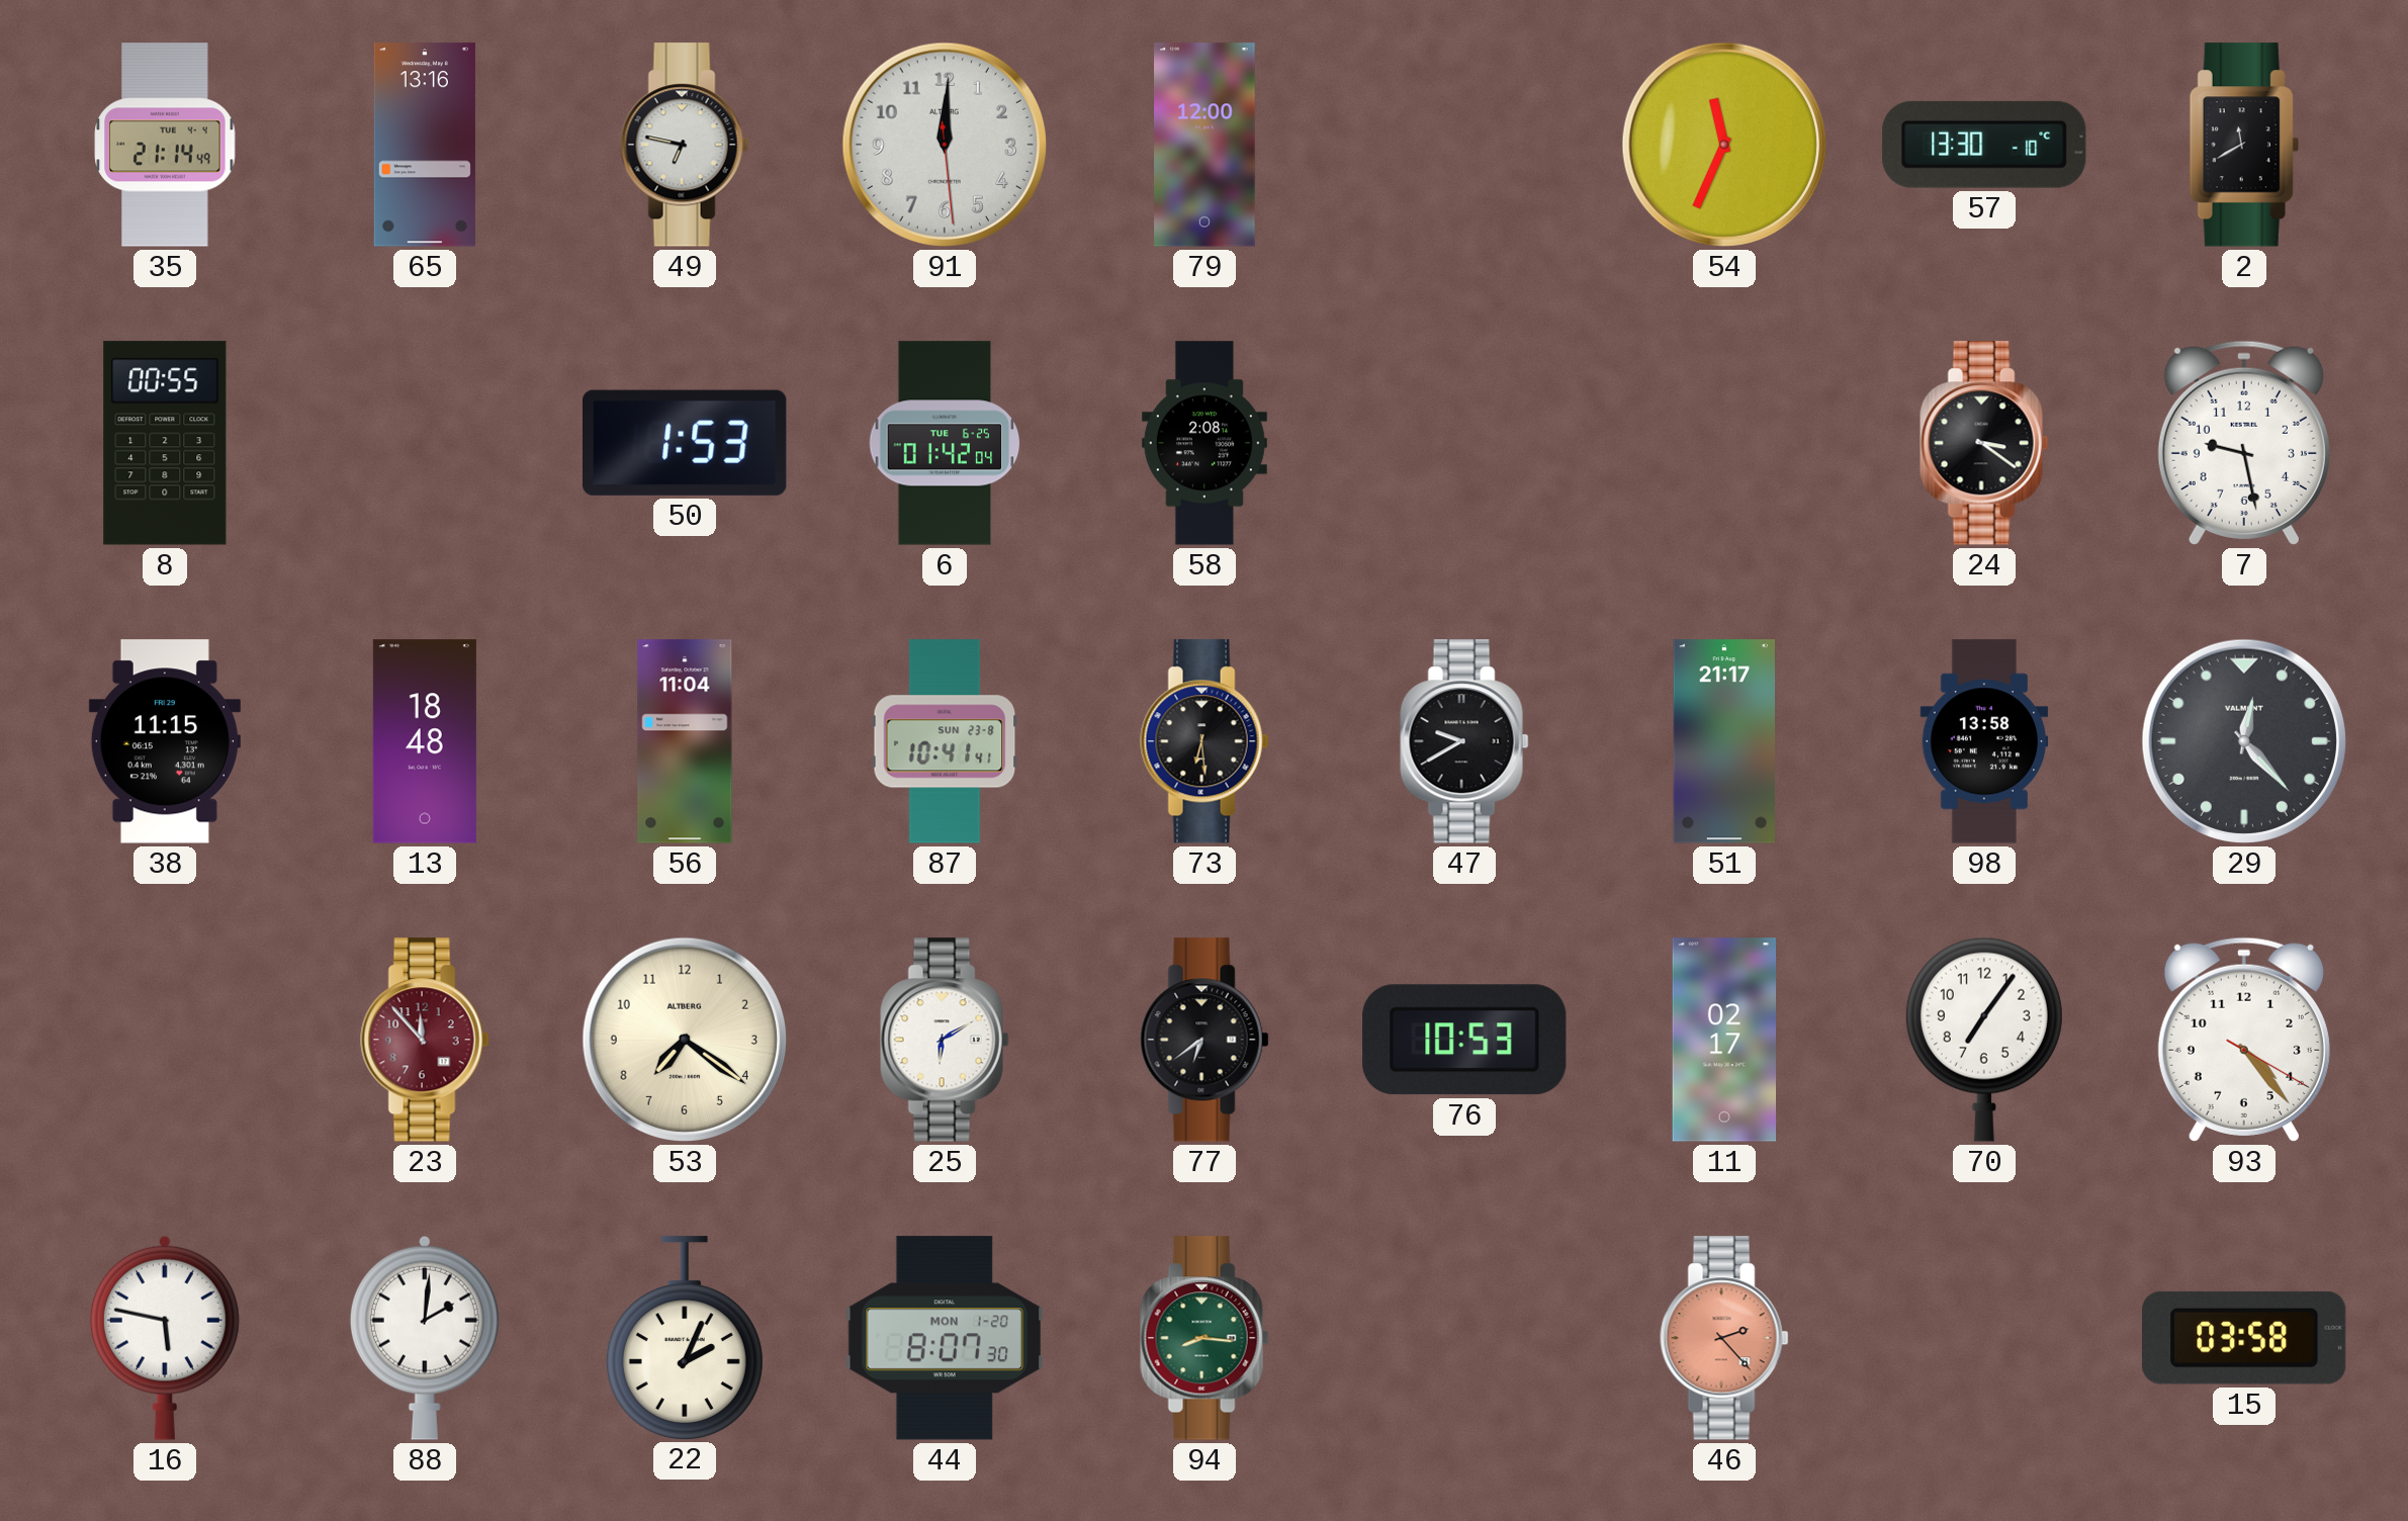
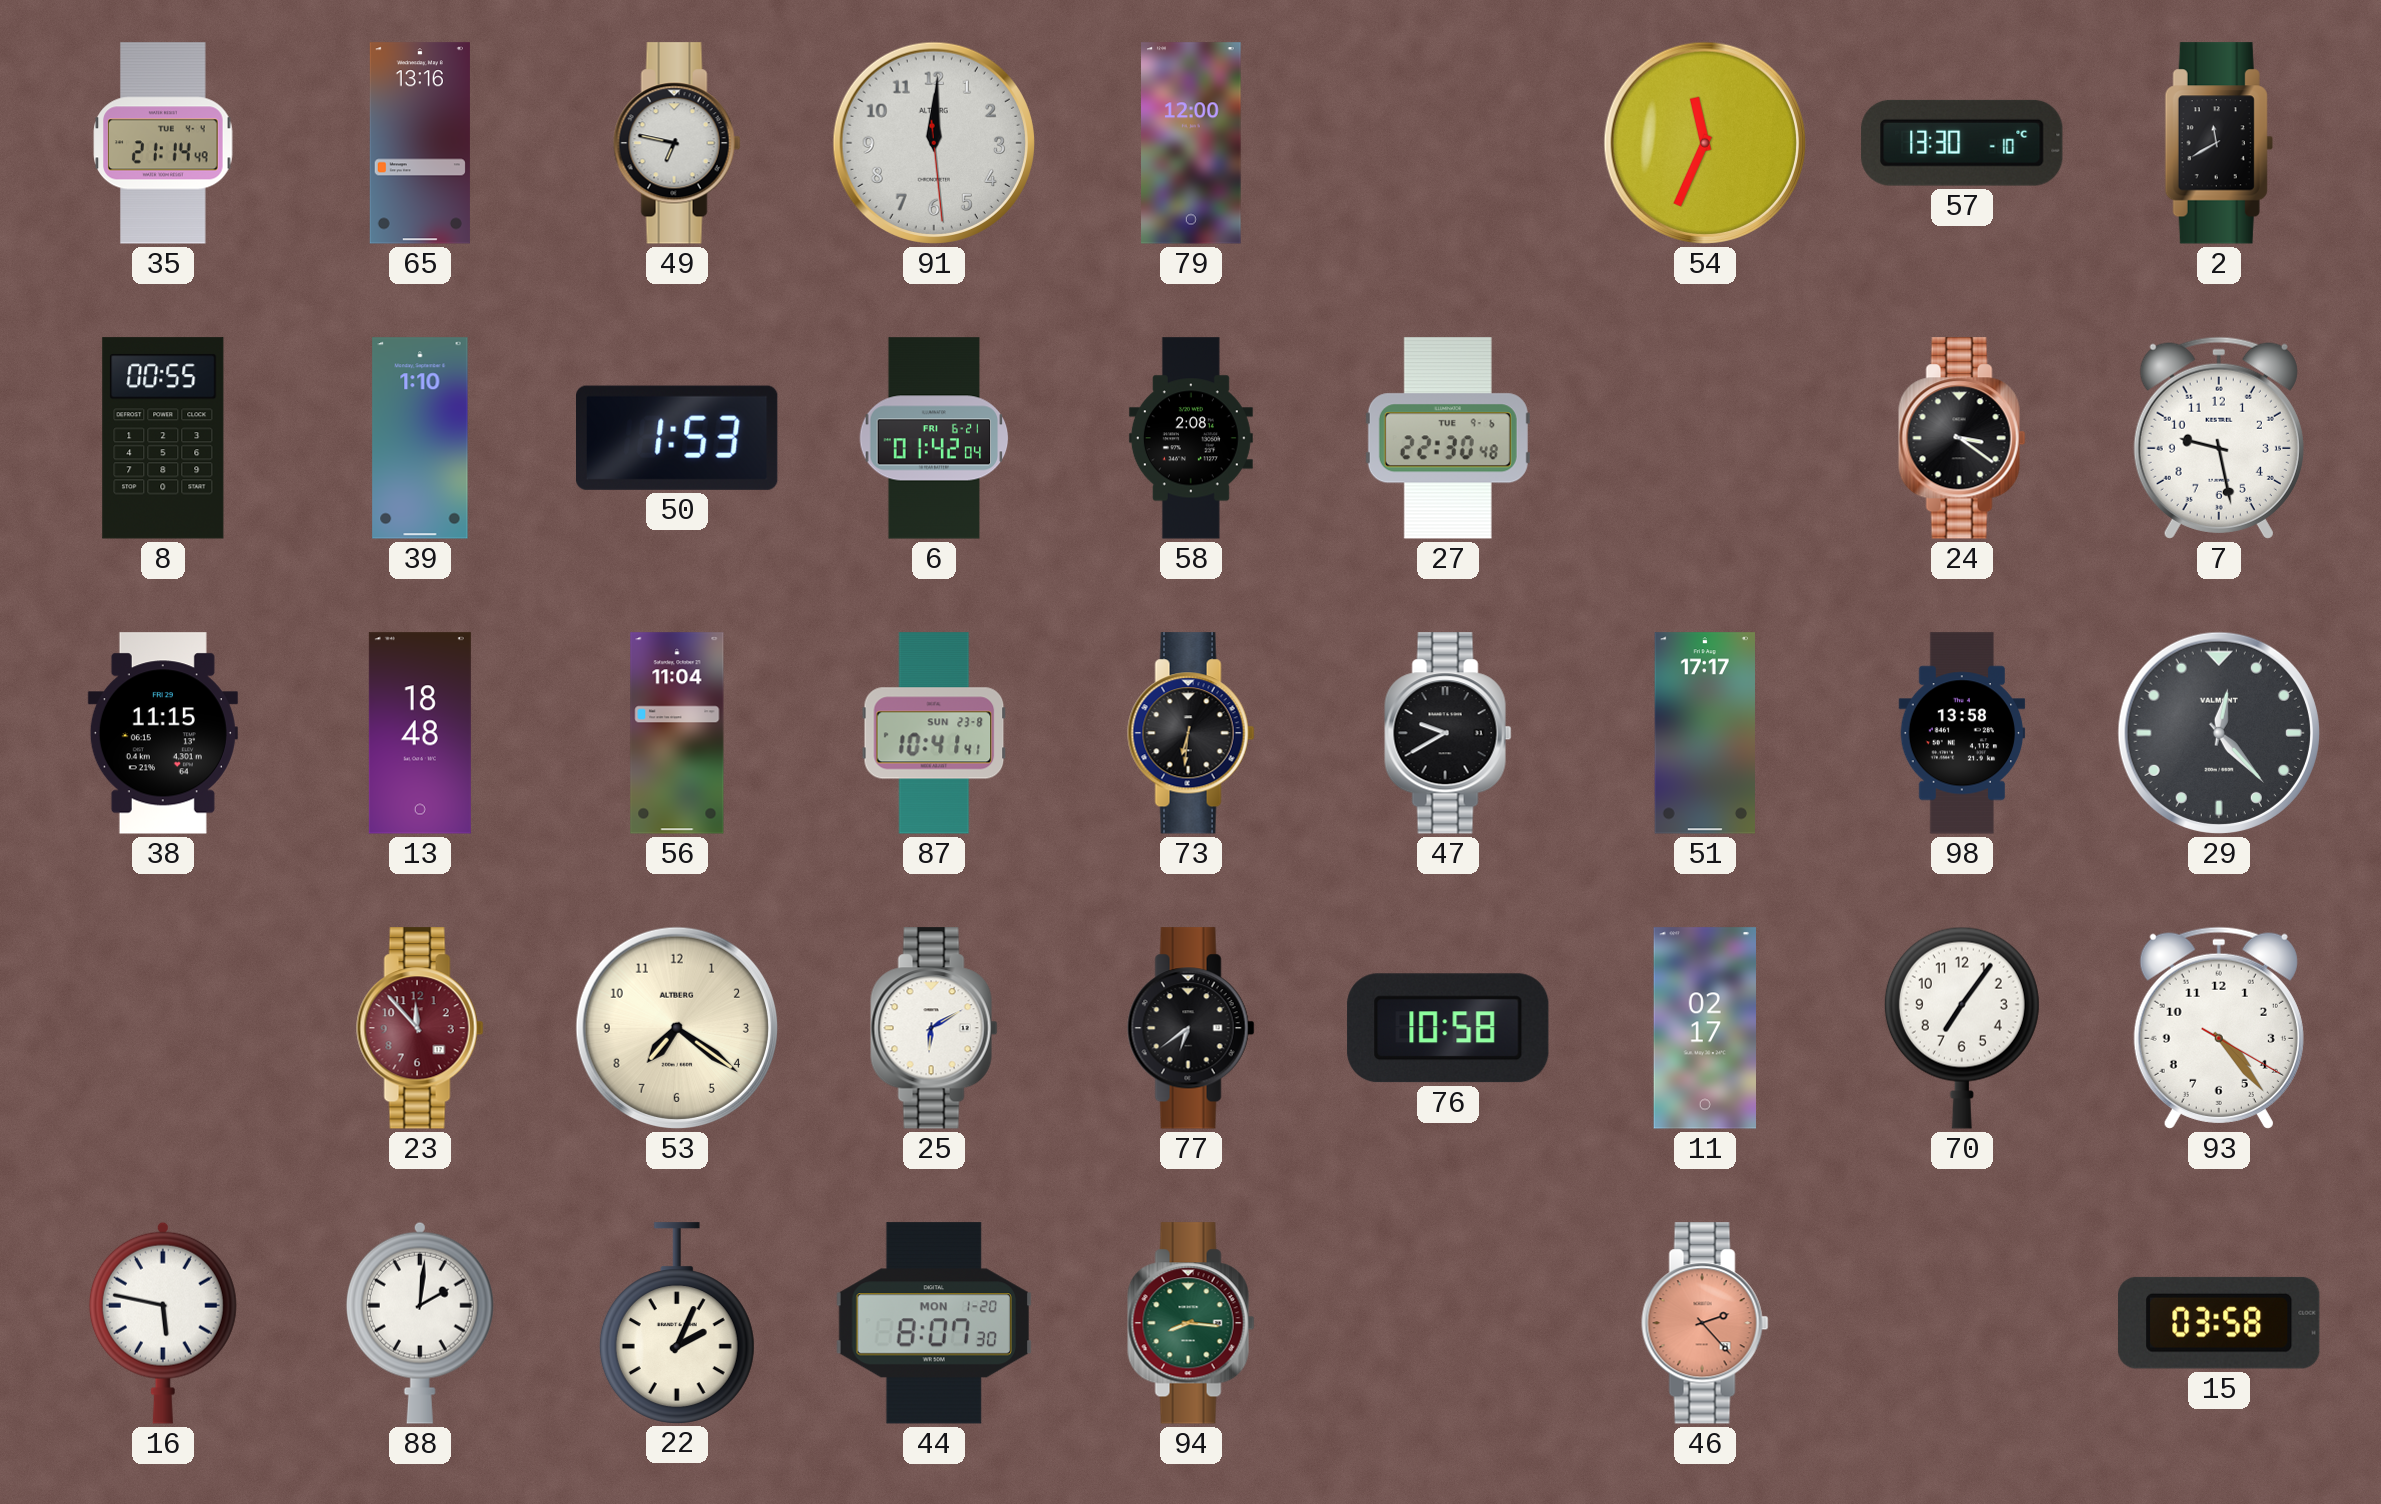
39: none -> 1:10
6 date: TUE 6-25 -> FRI 6-21
27: none -> 22:30
73: 6:29 -> 6:31
51: 21:17 -> 17:17
76: 10:53 -> 10:58
